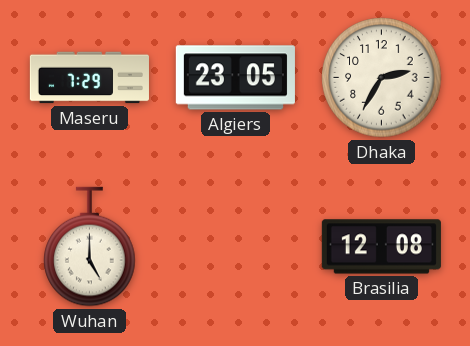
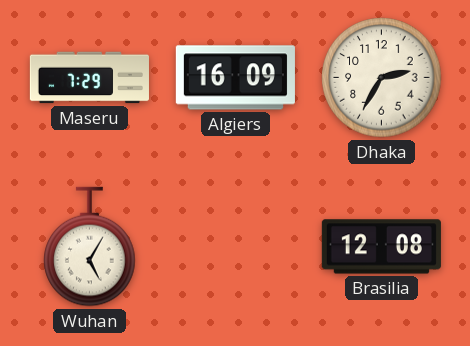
Algiers: 23:05 -> 16:09
Wuhan: 5:00 -> 5:05
